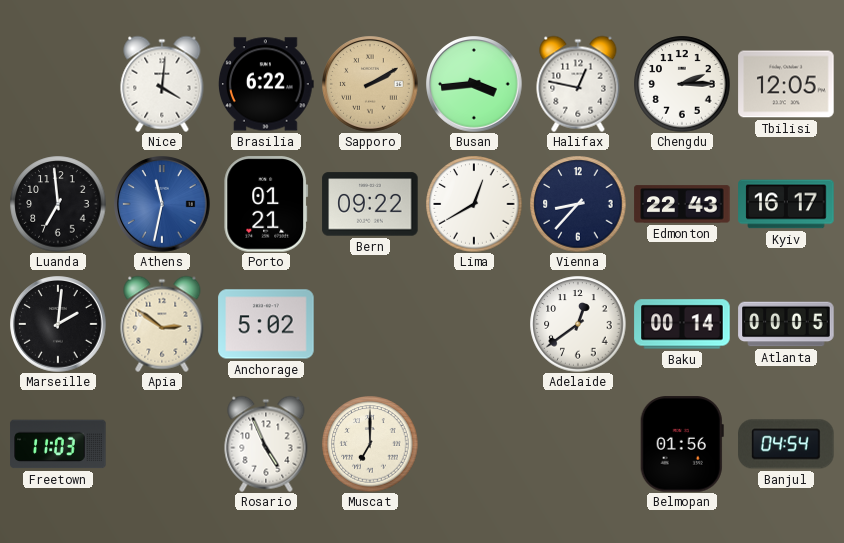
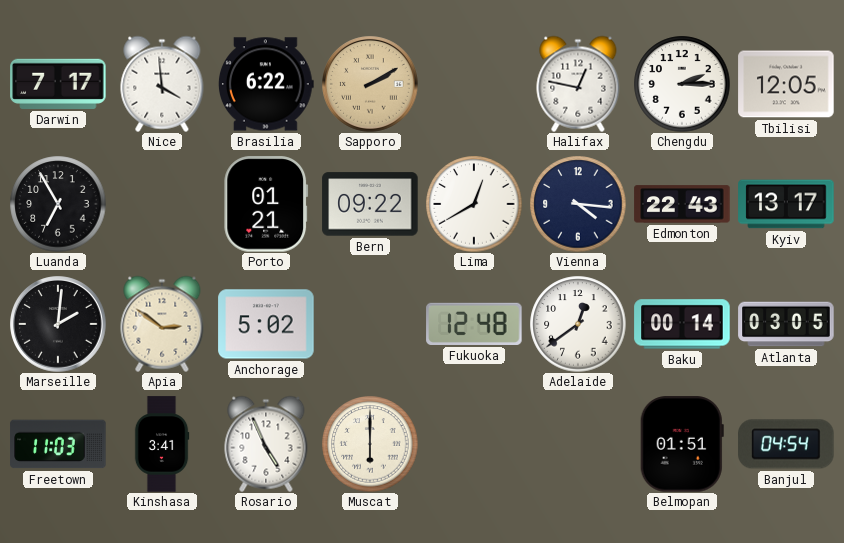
Darwin: none -> 7:17
Nice: 4:01 -> 3:59
Busan: 3:44 -> none
Luanda: 6:59 -> 6:55
Athens: 11:32 -> none
Vienna: 8:37 -> 4:16
Kyiv: 16:17 -> 13:17
Fukuoka: none -> 12:48
Atlanta: 00:05 -> 03:05
Kinshasa: none -> 3:41
Muscat: 7:00 -> 6:00
Belmopan: 01:56 -> 01:51
